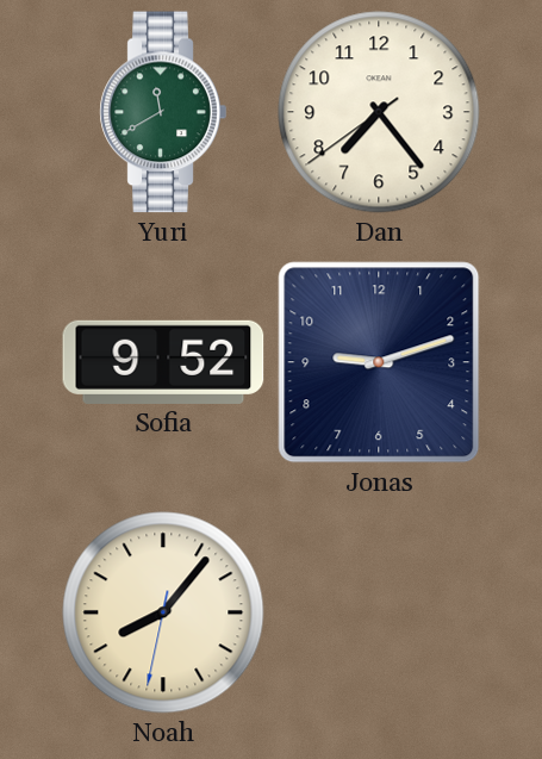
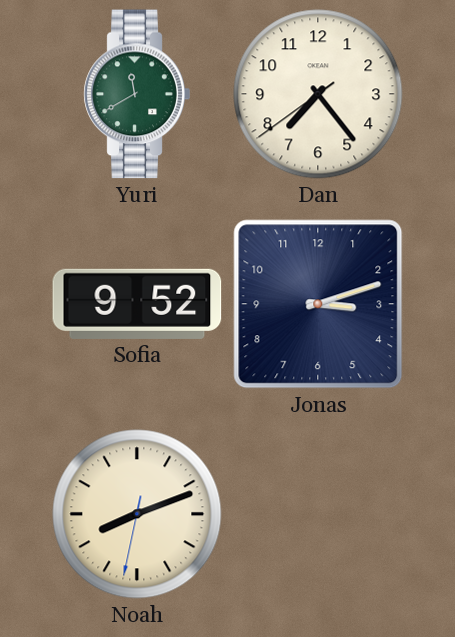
Jonas: 9:12 -> 3:12
Noah: 8:06 -> 8:11
